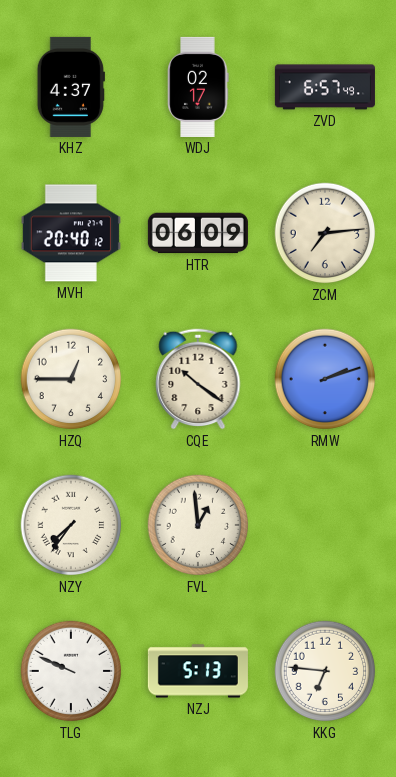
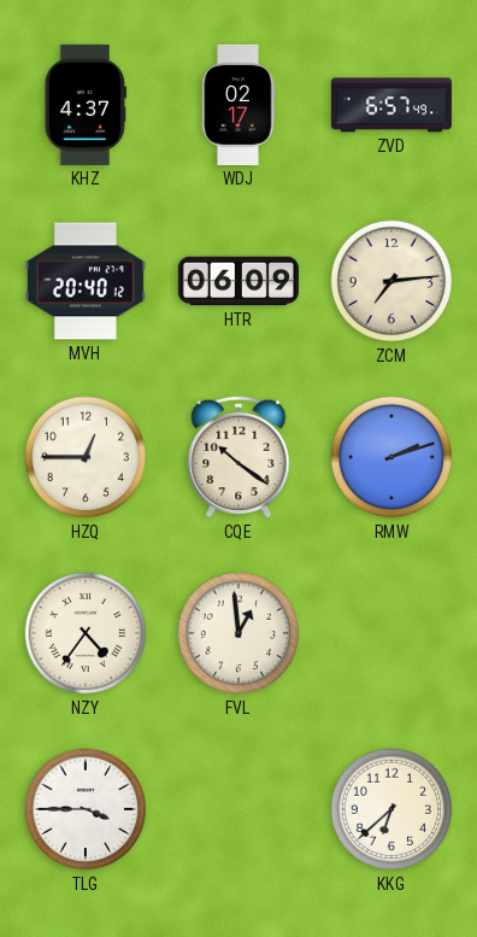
NZY: 7:36 -> 4:36
TLG: 9:49 -> 3:45
NZJ: 5:13 -> none
KKG: 6:46 -> 6:38
